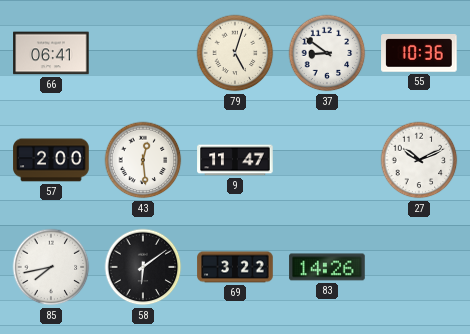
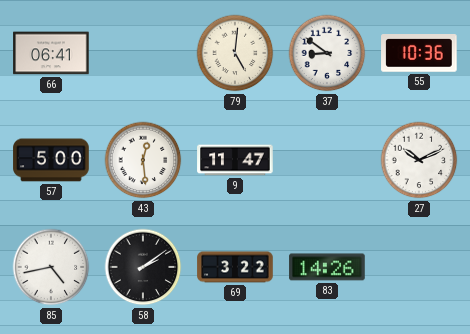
79: 5:03 -> 5:01
57: 2:00 -> 5:00
85: 7:43 -> 4:43
58: 6:09 -> 2:09
